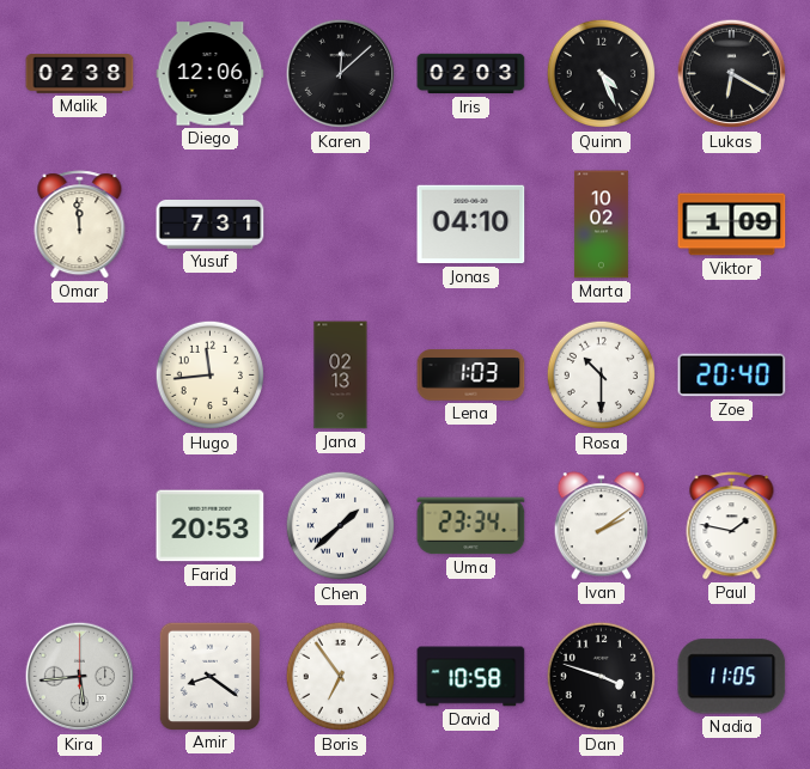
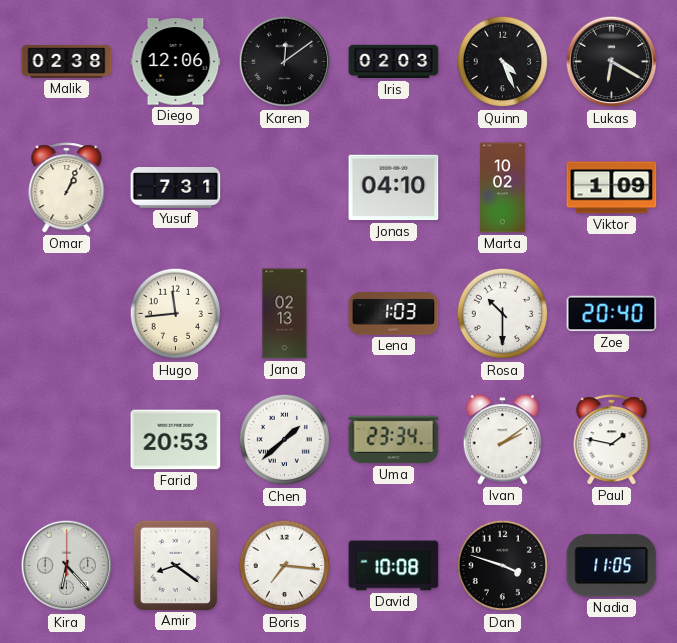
Karen: 12:08 -> 12:09
Omar: 11:59 -> 1:04
Kira: 5:44 -> 6:23
Boris: 6:54 -> 7:16
David: 10:58 -> 10:08
